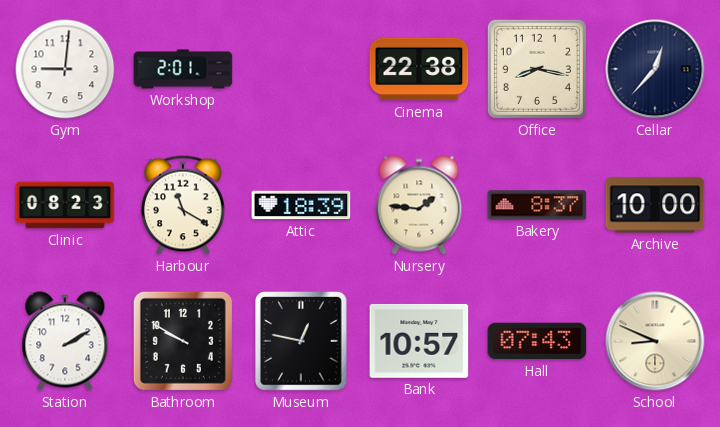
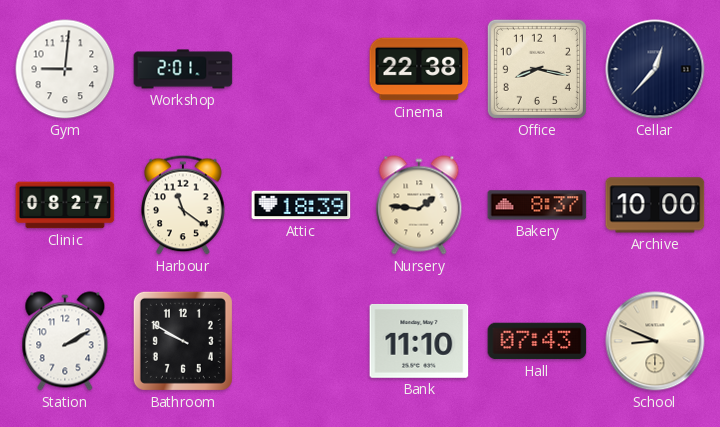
Clinic: 08:23 -> 08:27
Harbour: 11:20 -> 11:21
Museum: 12:47 -> none
Bank: 10:57 -> 11:10
